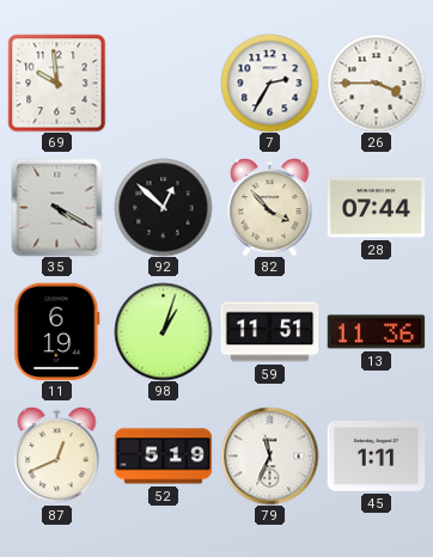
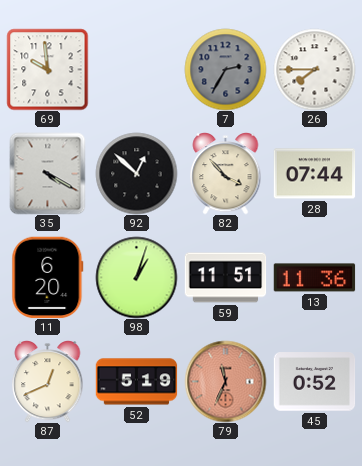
7 dial: white -> grey
26: 3:45 -> 7:45
11: 6:19 -> 6:20
79 dial: white -> salmon
45: 1:11 -> 0:52
